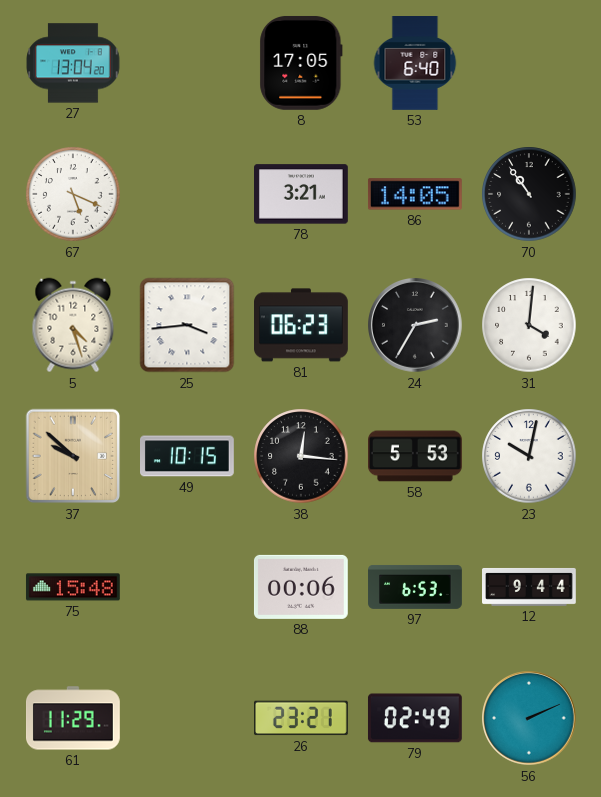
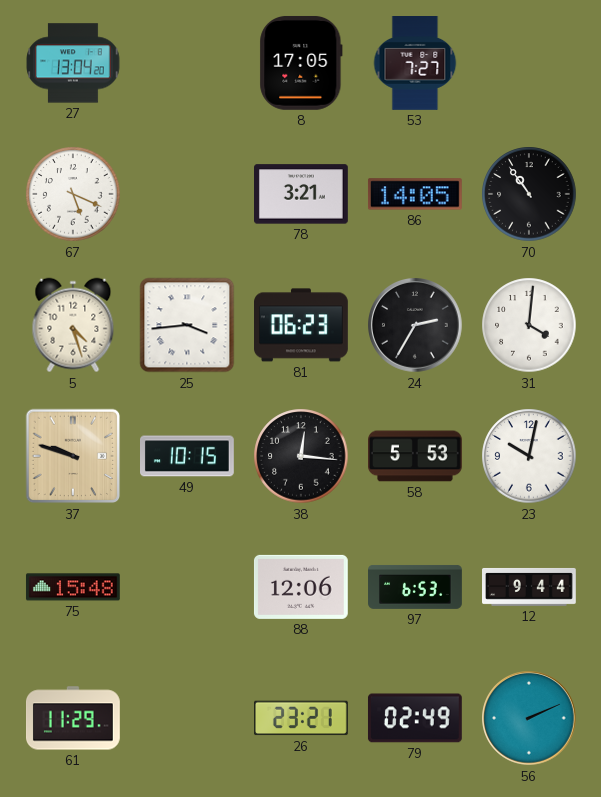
53: 6:40 -> 7:27
37: 9:52 -> 9:48
88: 00:06 -> 12:06
